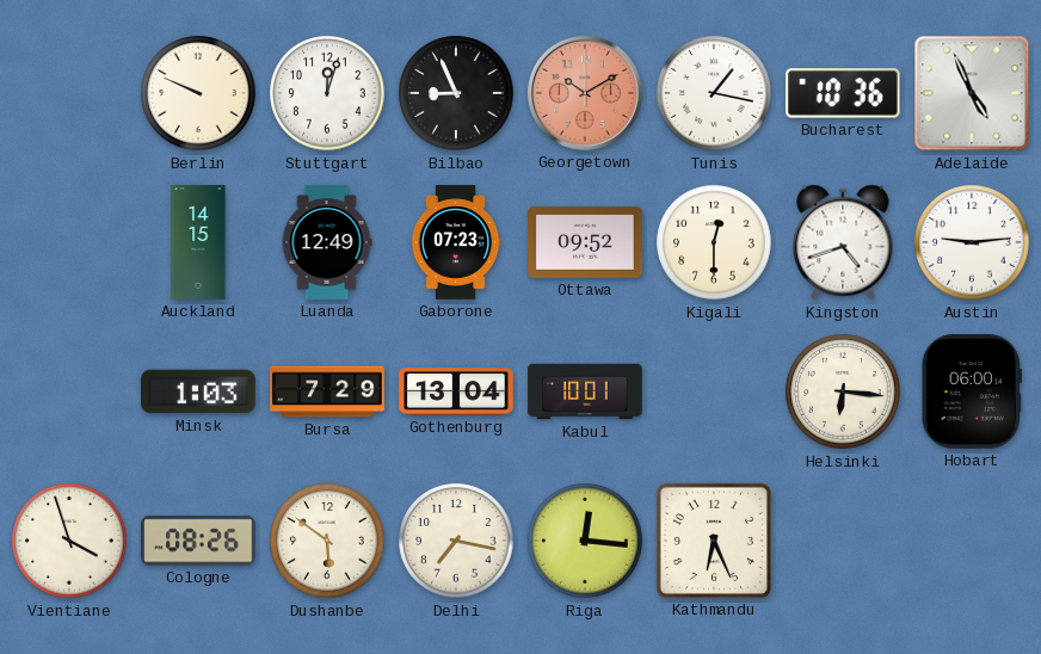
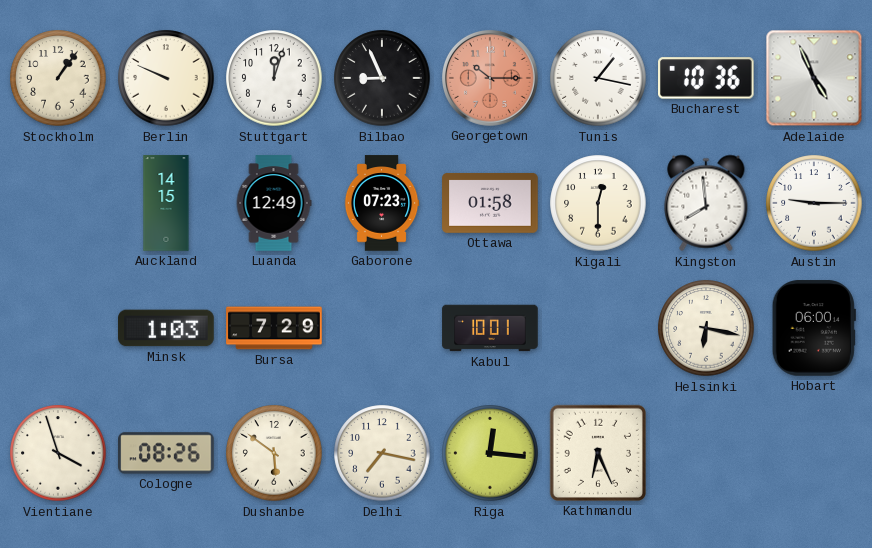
Stockholm: none -> 1:06
Georgetown: 10:10 -> 10:15
Ottawa: 09:52 -> 01:58
Kingston: 4:42 -> 7:59
Austin: 9:14 -> 9:15
Gothenburg: 13:04 -> none
Helsinki: 6:16 -> 6:17
